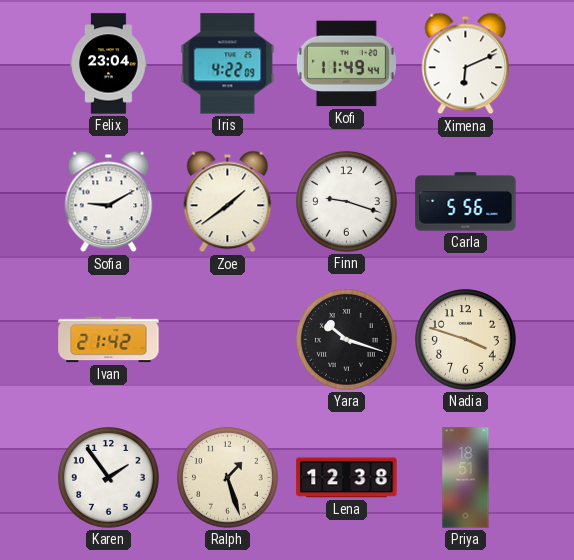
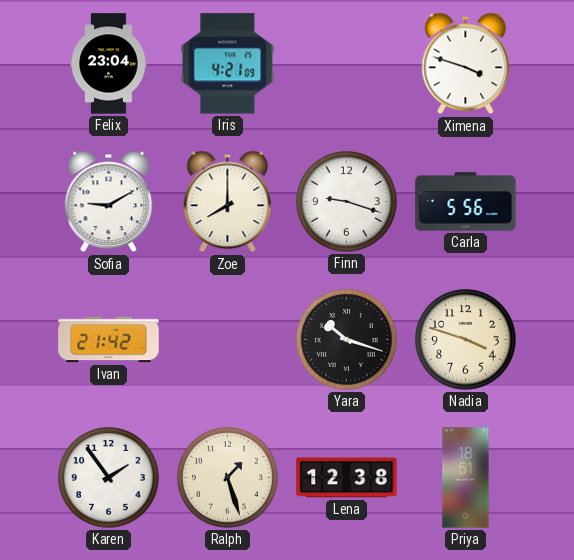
Iris: 4:22 -> 4:21
Kofi: 11:49 -> none
Ximena: 6:11 -> 3:48
Zoe: 1:39 -> 8:00
